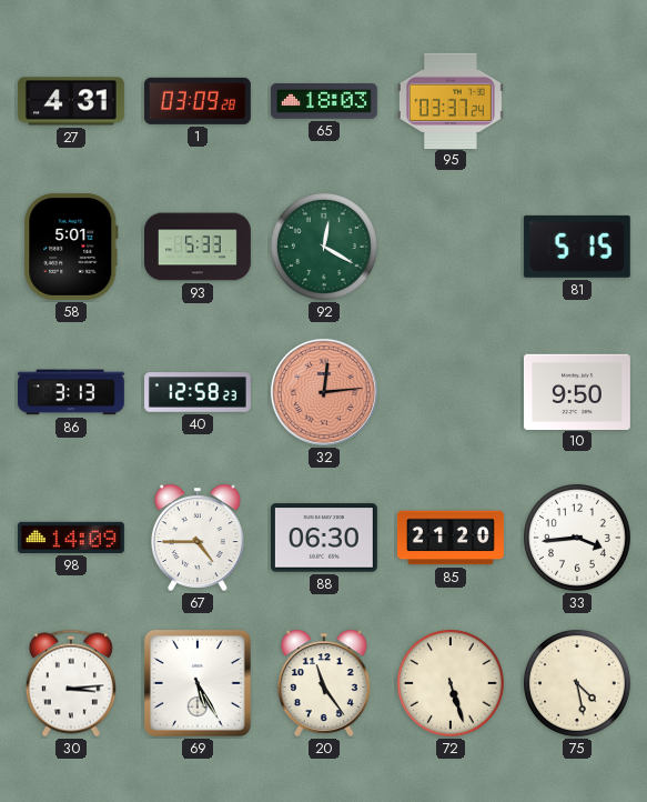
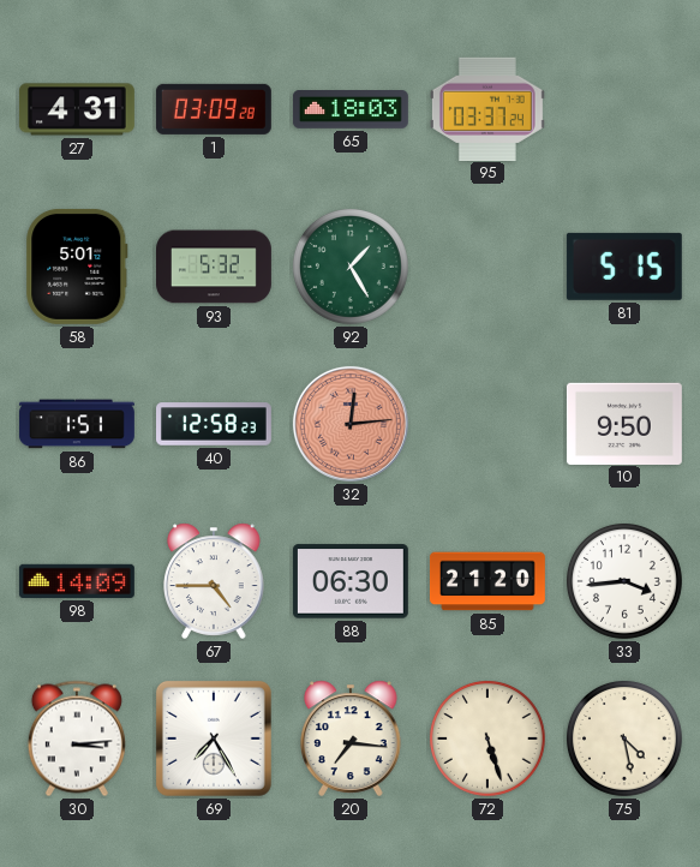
93: 5:33 -> 5:32
92: 12:20 -> 1:25
86: 3:13 -> 1:51
69: 5:25 -> 7:25
20: 11:24 -> 7:16
